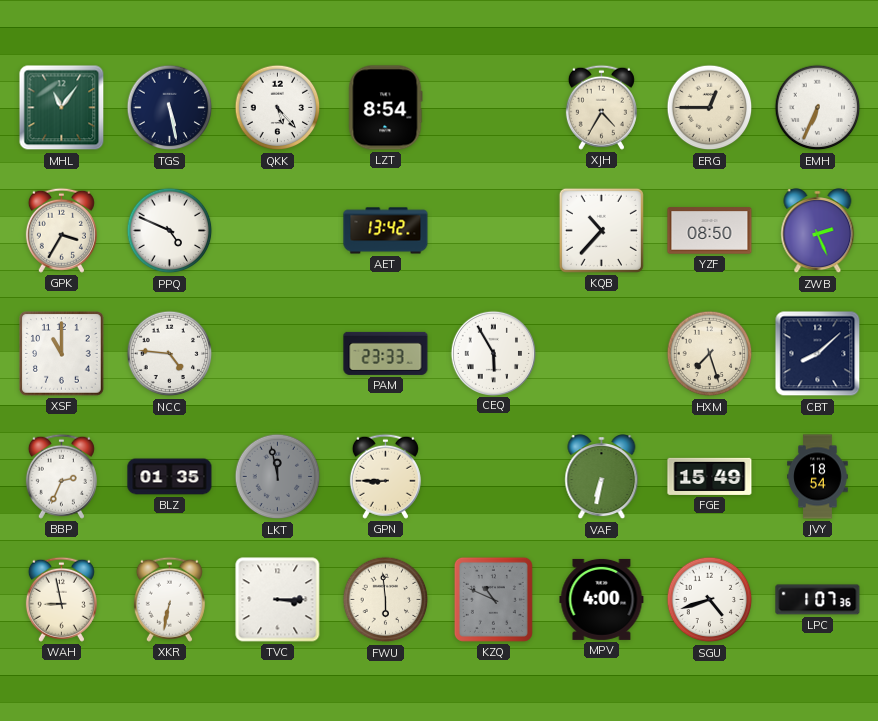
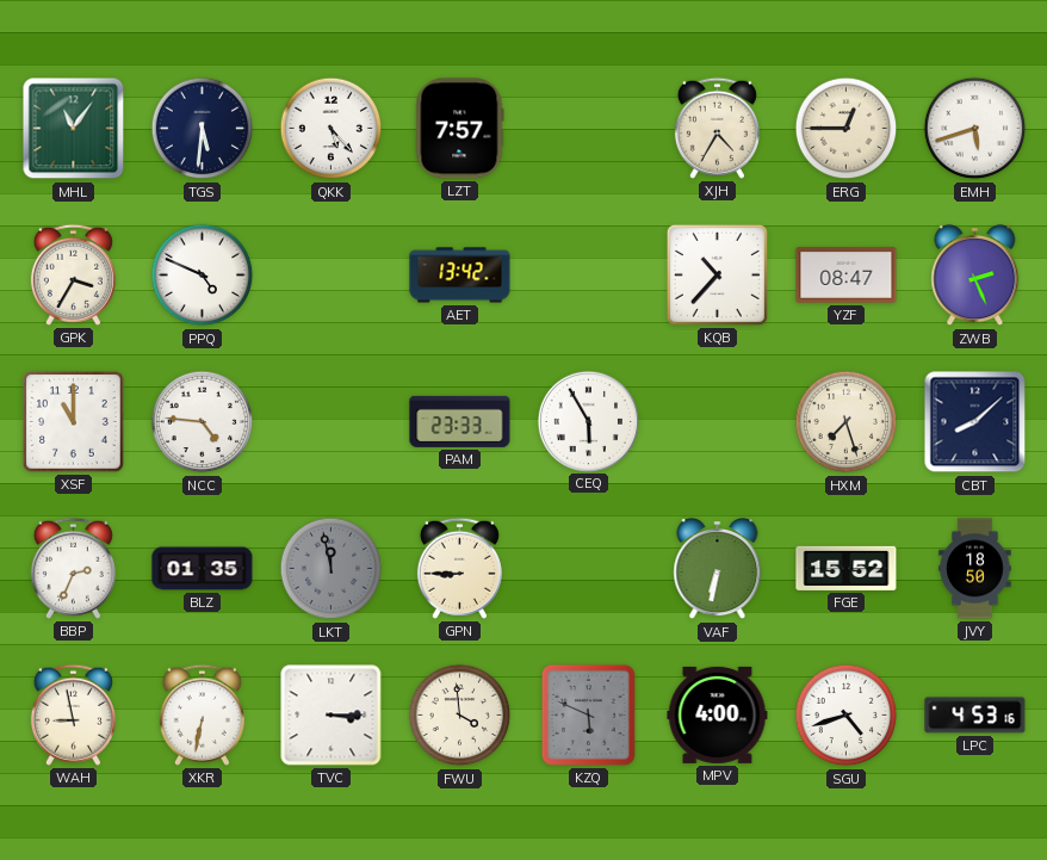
TGS: 5:28 -> 5:31
LZT: 8:54 -> 7:57
EMH: 6:34 -> 5:42
YZF: 08:50 -> 08:47
FGE: 15:49 -> 15:52
JVY: 18:54 -> 18:50
FWU: 5:59 -> 3:59
KZQ: 10:49 -> 5:49
LPC: 1:07 -> 4:53
